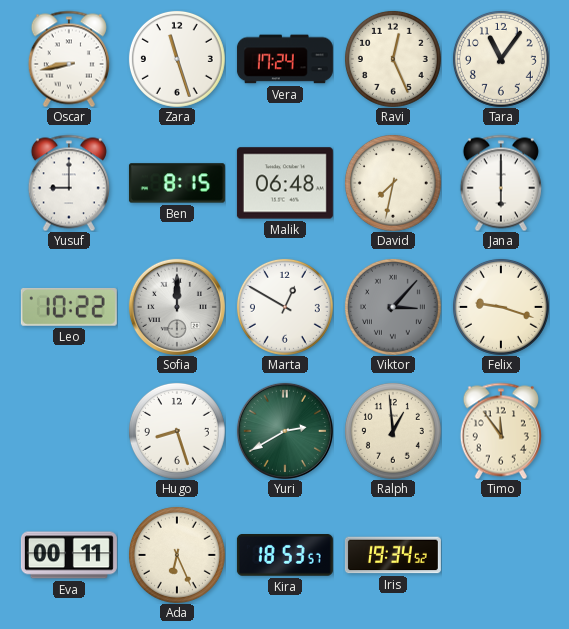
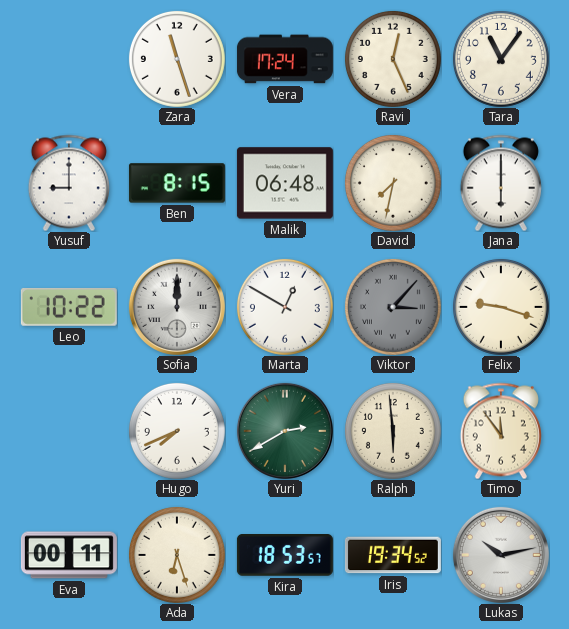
Oscar: 8:43 -> none
Hugo: 8:27 -> 7:41
Ralph: 12:59 -> 5:59
Ada: 6:26 -> 6:27
Lukas: none -> 10:13
